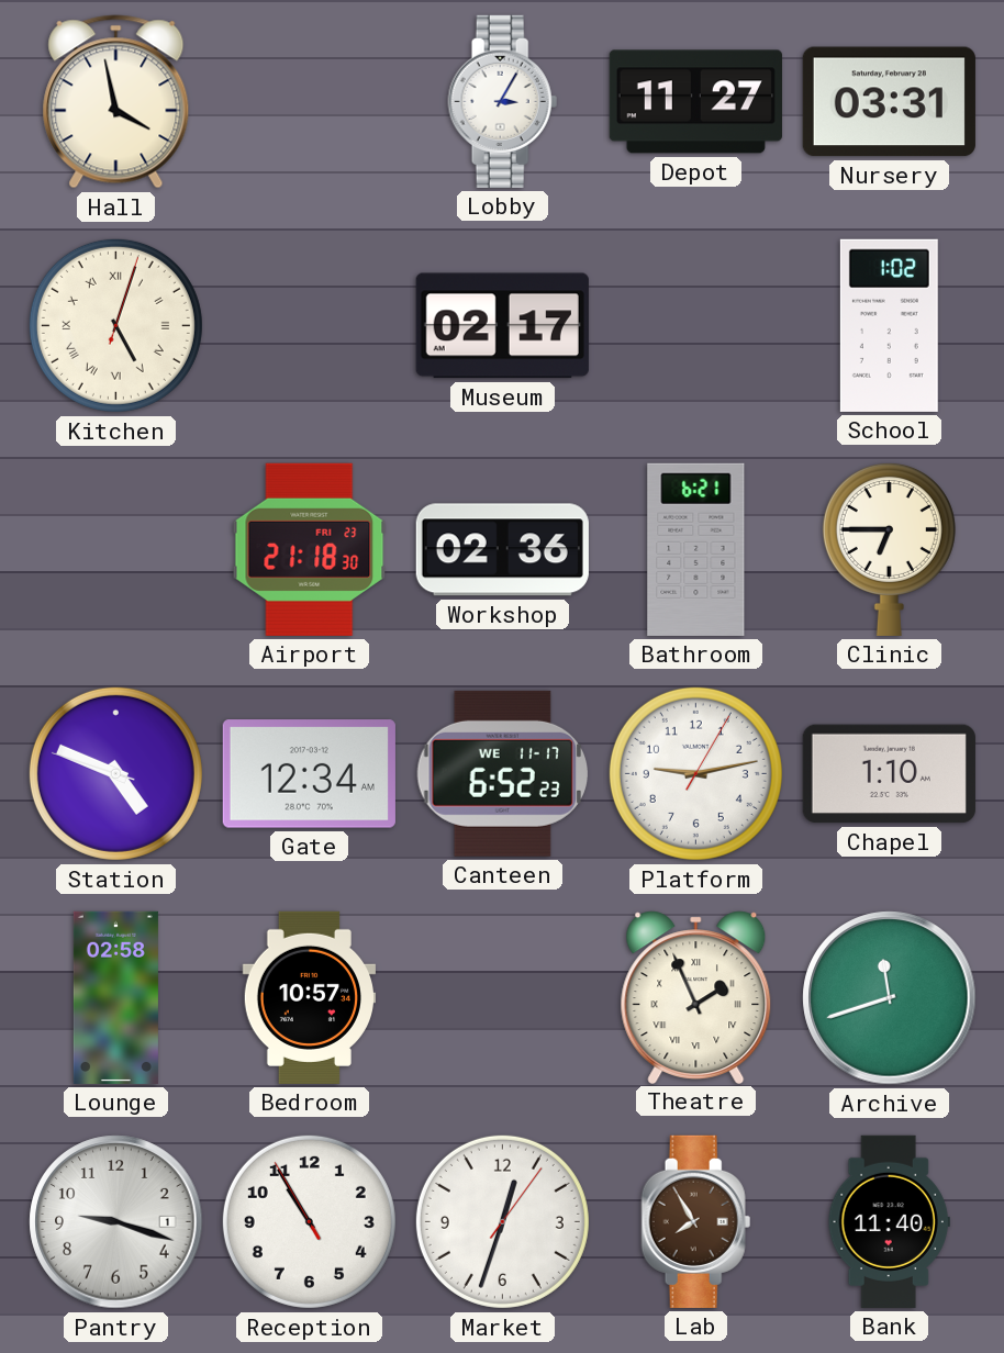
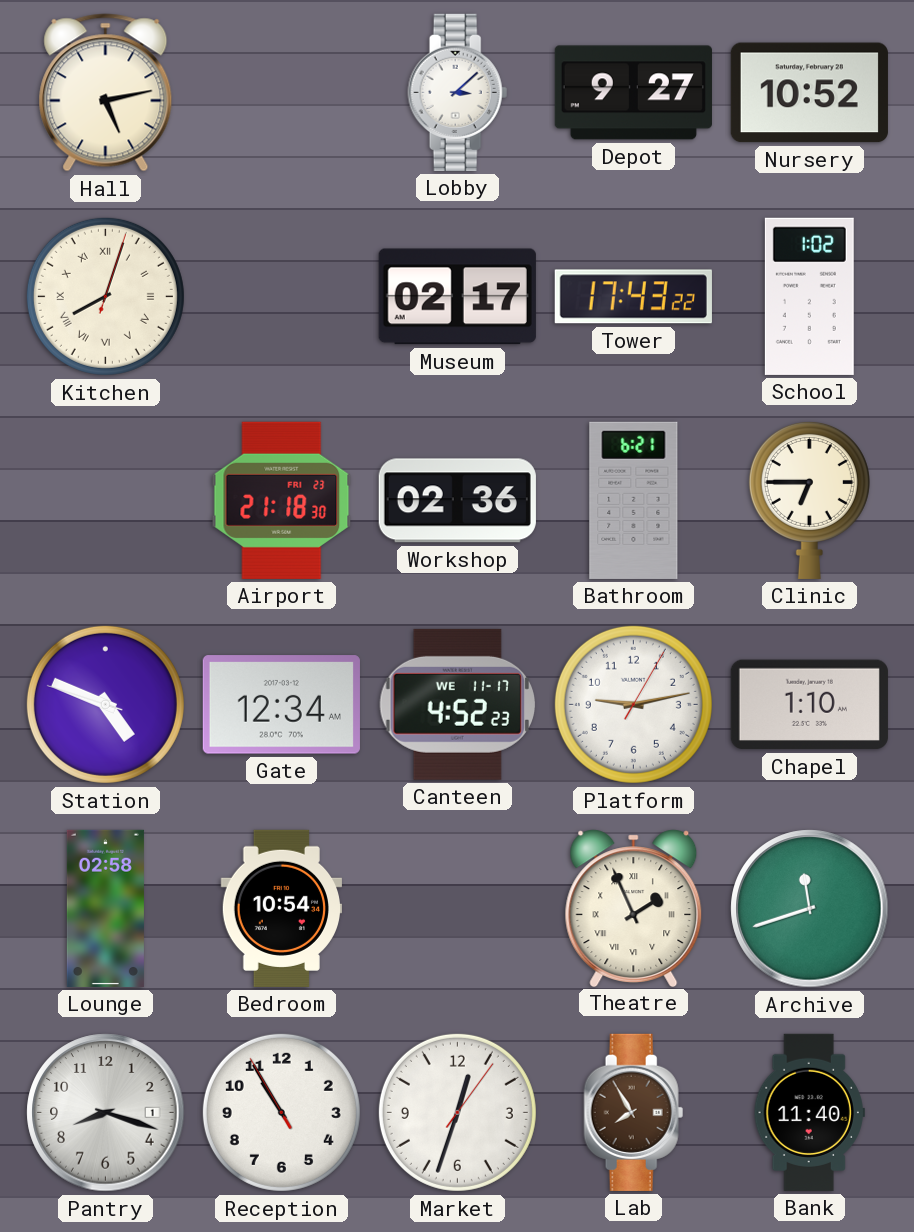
Hall: 3:58 -> 5:13
Lobby: 3:05 -> 3:08
Depot: 11:27 -> 9:27
Nursery: 03:31 -> 10:52
Kitchen: 5:03 -> 8:03
Tower: none -> 17:43
Canteen: 6:52 -> 4:52
Bedroom: 10:57 -> 10:54
Pantry: 9:18 -> 8:18
